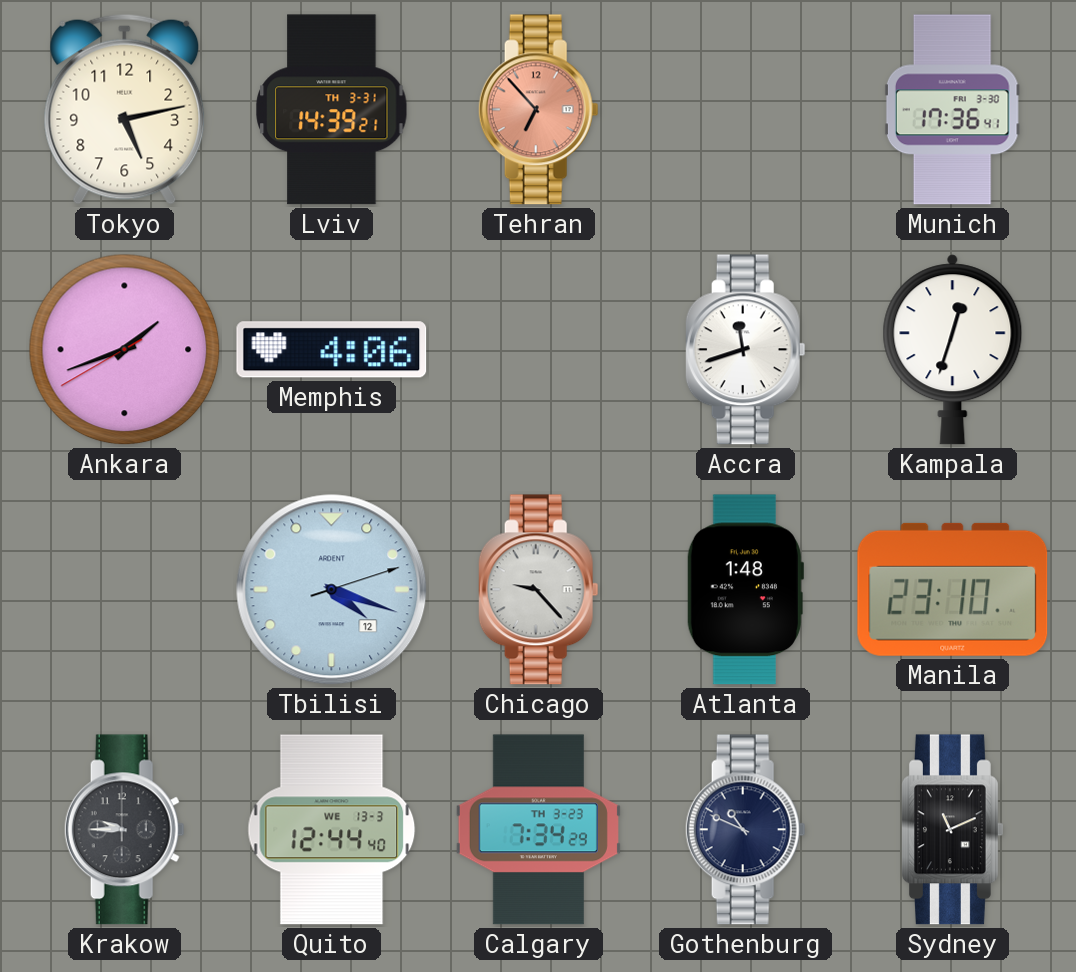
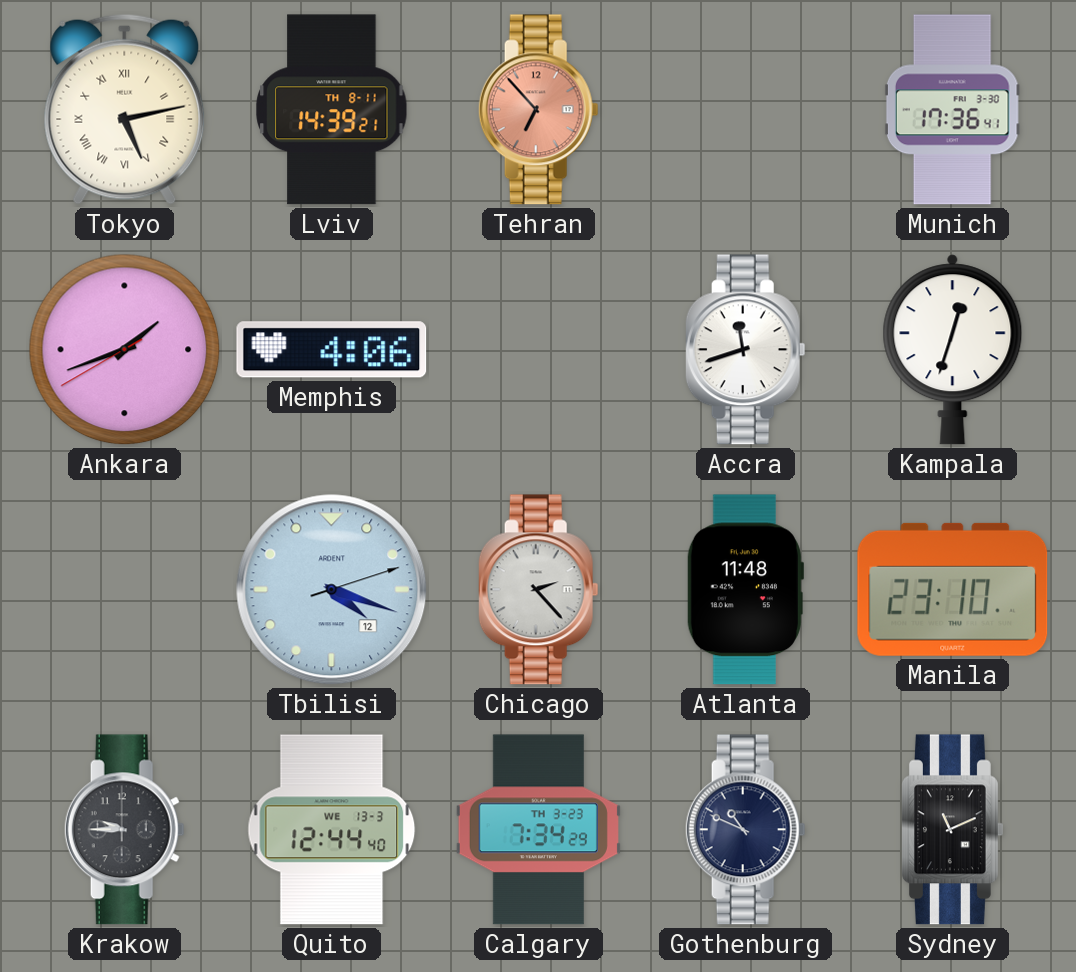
Tokyo numerals: Arabic -> Roman
Lviv date: TH 3-31 -> TH 8-11
Chicago: 9:23 -> 2:23
Atlanta: 1:48 -> 11:48
